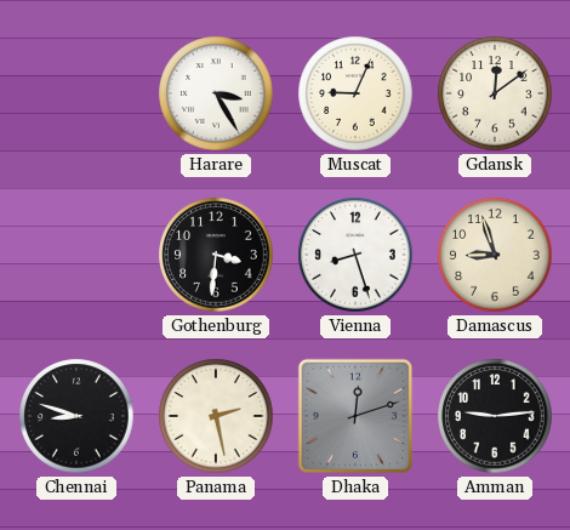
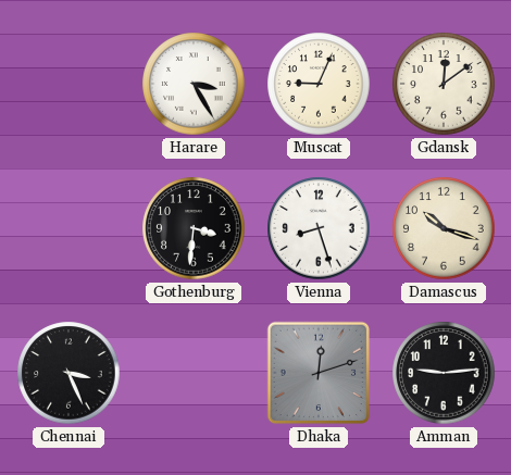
Damascus: 8:57 -> 10:18
Chennai: 8:48 -> 3:26
Panama: 2:28 -> none
